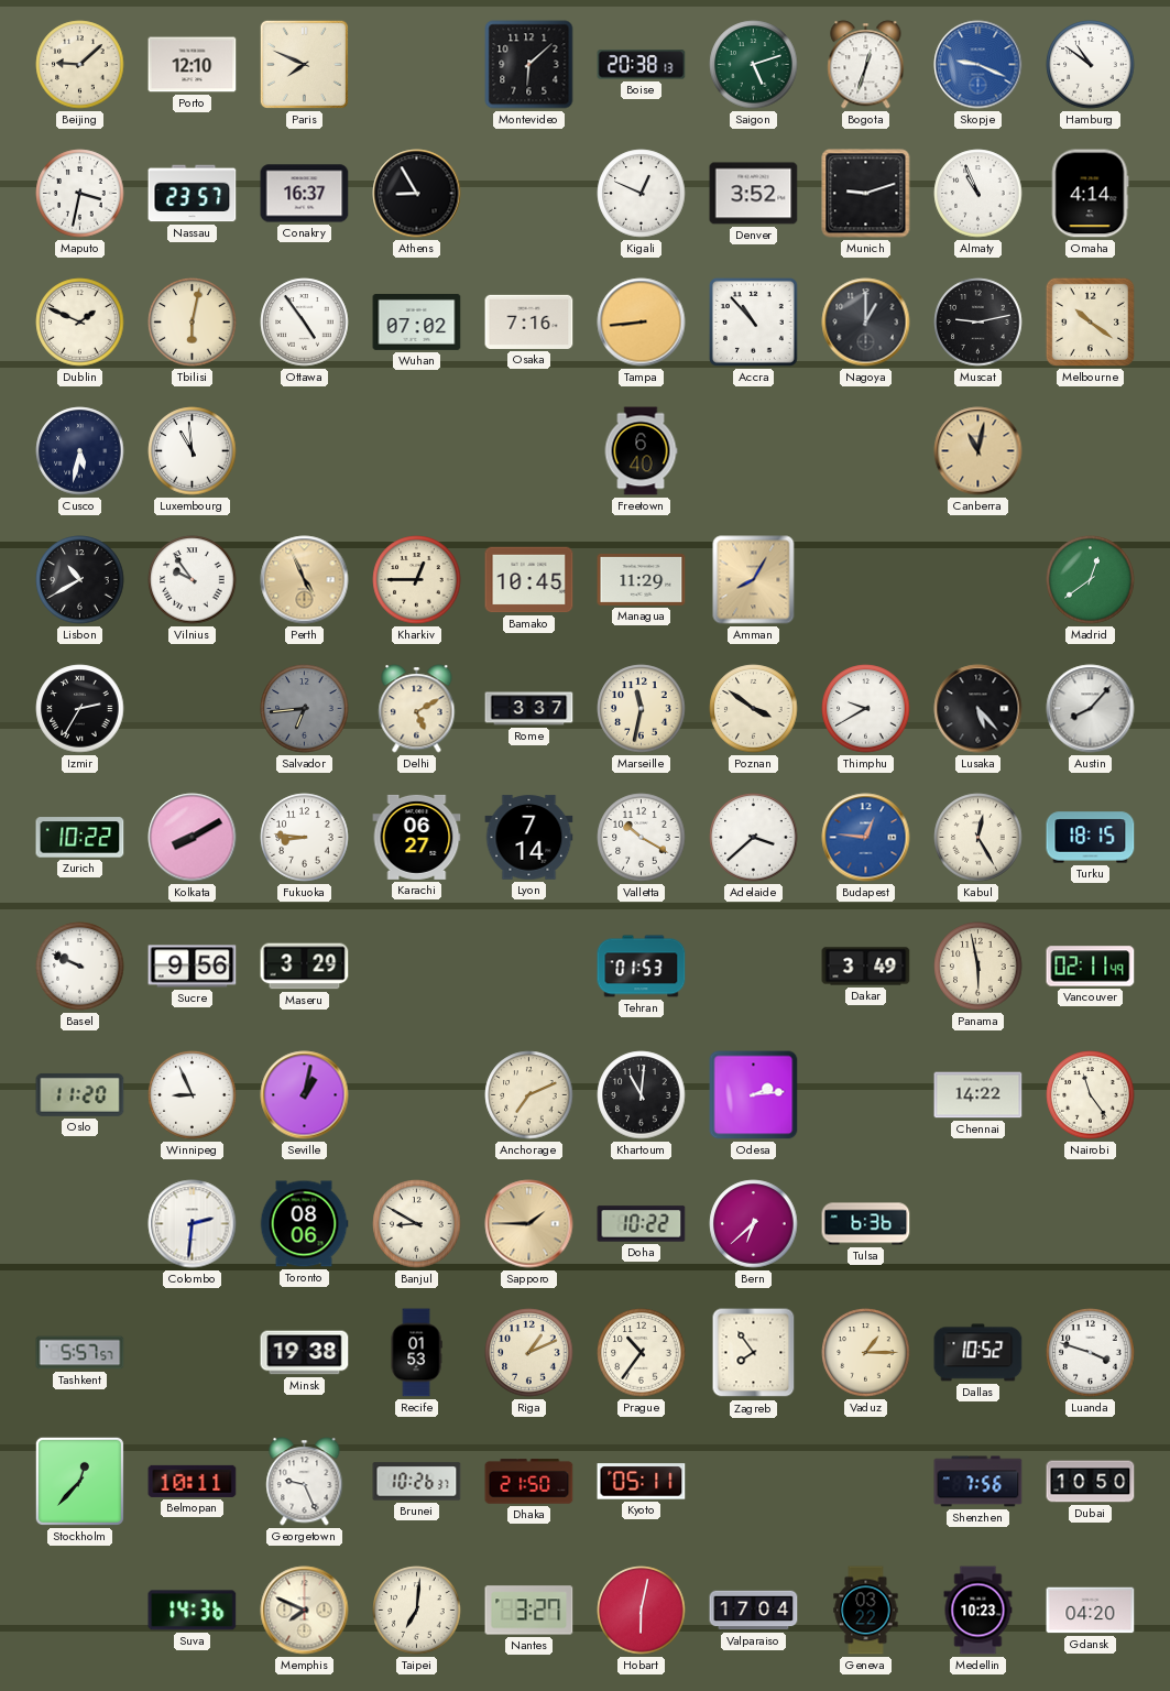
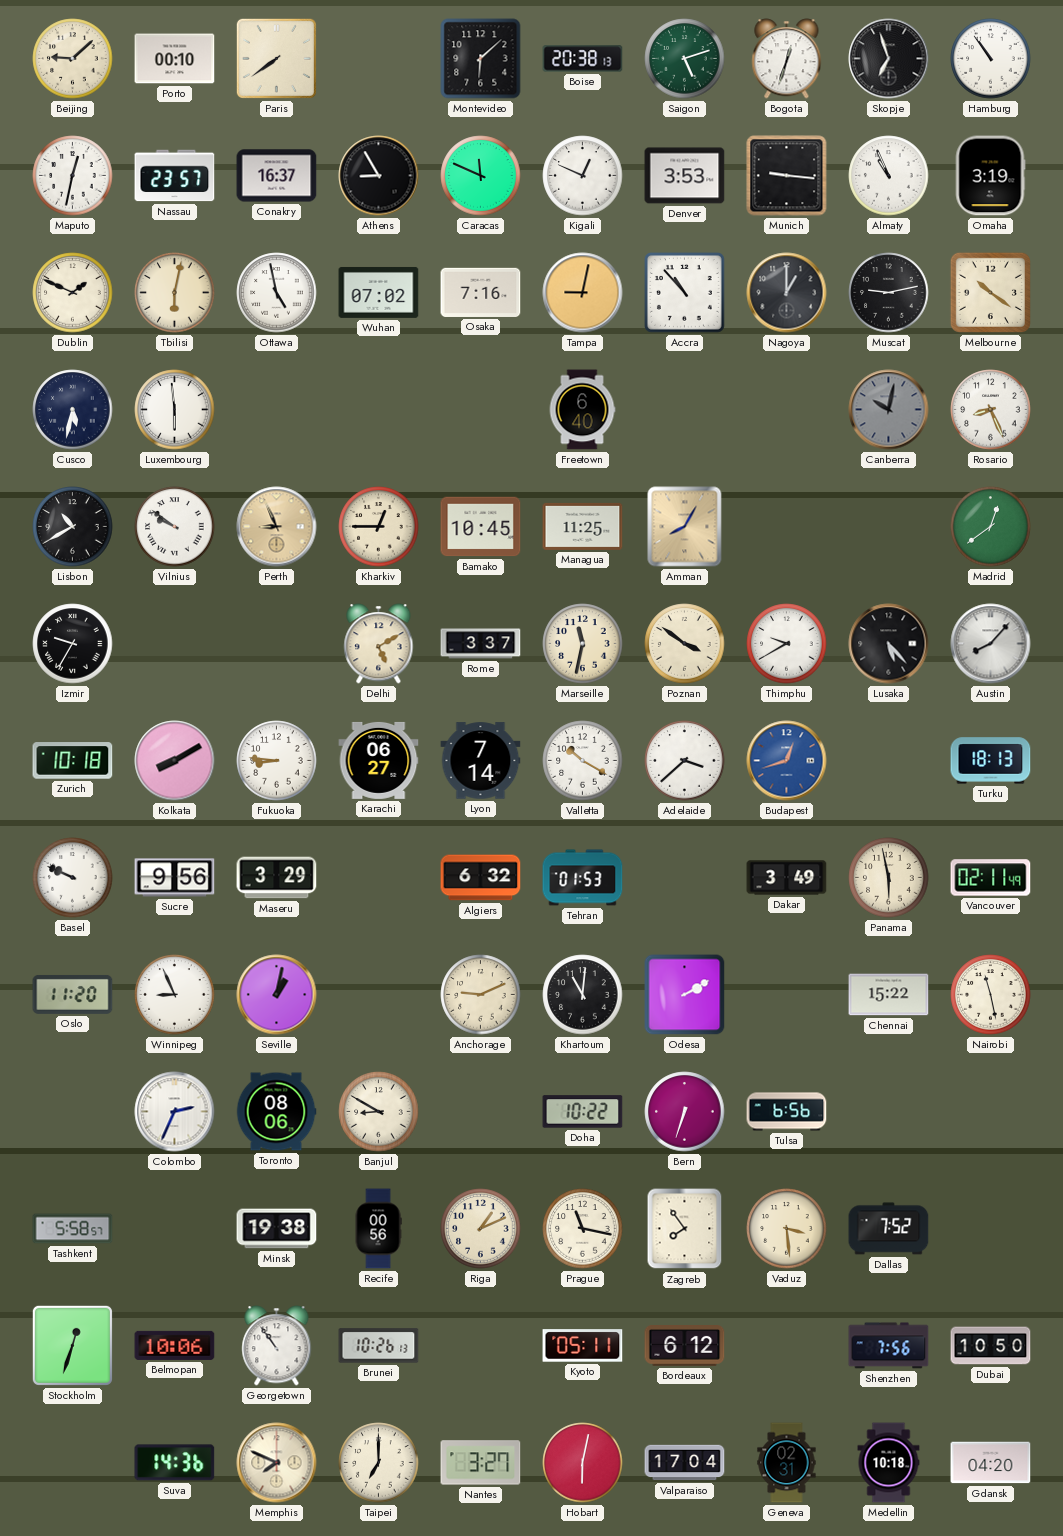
Porto: 12:10 -> 00:10
Paris: 7:49 -> 7:39
Skopje: 9:19 -> 6:57
Skopje dial: blue -> black
Hamburg: 10:51 -> 10:54
Maputo: 3:32 -> 12:32
Caracas: none -> 11:49
Denver: 3:52 -> 3:53
Munich: 9:12 -> 9:16
Omaha: 4:14 -> 3:19
Ottawa: 4:54 -> 4:58
Tampa: 8:44 -> 9:02
Luxembourg: 10:59 -> 5:59
Canberra: 11:02 -> 10:02
Canberra dial: champagne -> grey
Rosario: none -> 8:26
Vilnius: 9:54 -> 9:51
Perth: 4:56 -> 8:56
Managua: 11:29 -> 11:25
Izmir: 2:35 -> 9:35
Salvador: 6:44 -> none
Zurich: 10:22 -> 10:18
Budapest: 12:46 -> 12:42
Kabul: 12:25 -> none
Turku: 18:15 -> 18:13
Algiers: none -> 6:32
Anchorage: 7:11 -> 9:11
Odesa: 2:14 -> 2:10
Chennai: 14:22 -> 15:22
Nairobi: 11:24 -> 11:28
Colombo: 2:31 -> 2:34
Sapporo: 1:45 -> none
Bern: 6:38 -> 6:33
Tulsa: 6:36 -> 6:56
Tashkent: 5:57 -> 5:58
Recife: 01:53 -> 00:56
Prague: 10:36 -> 11:17
Vaduz: 1:15 -> 3:29
Dallas: 10:52 -> 7:52
Luanda: 3:48 -> none
Stockholm: 12:37 -> 12:33
Belmopan: 10:11 -> 10:06
Georgetown: 9:26 -> 10:54
Brunei: 10:26:37 -> 10:26:13
Dhaka: 21:50 -> none
Bordeaux: none -> 6:12
Taipei: 7:01 -> 7:00
Geneva: 03:22 -> 02:31
Medellin: 10:23 -> 10:18
